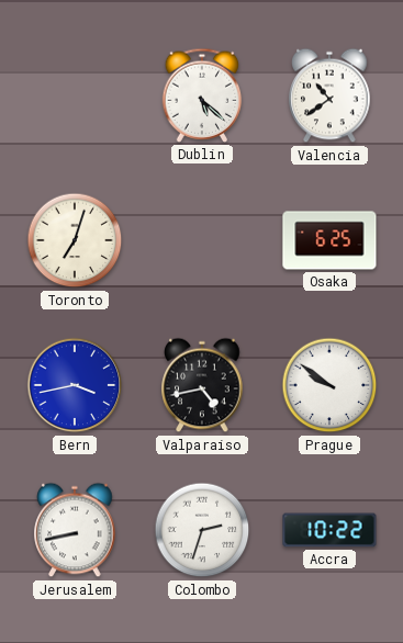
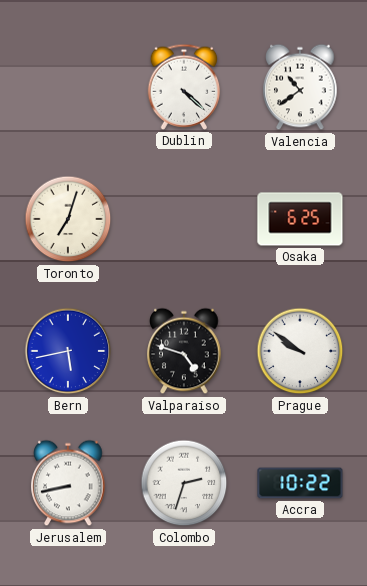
Dublin: 5:22 -> 4:22
Bern: 3:43 -> 5:43
Valparaiso: 4:43 -> 4:48
